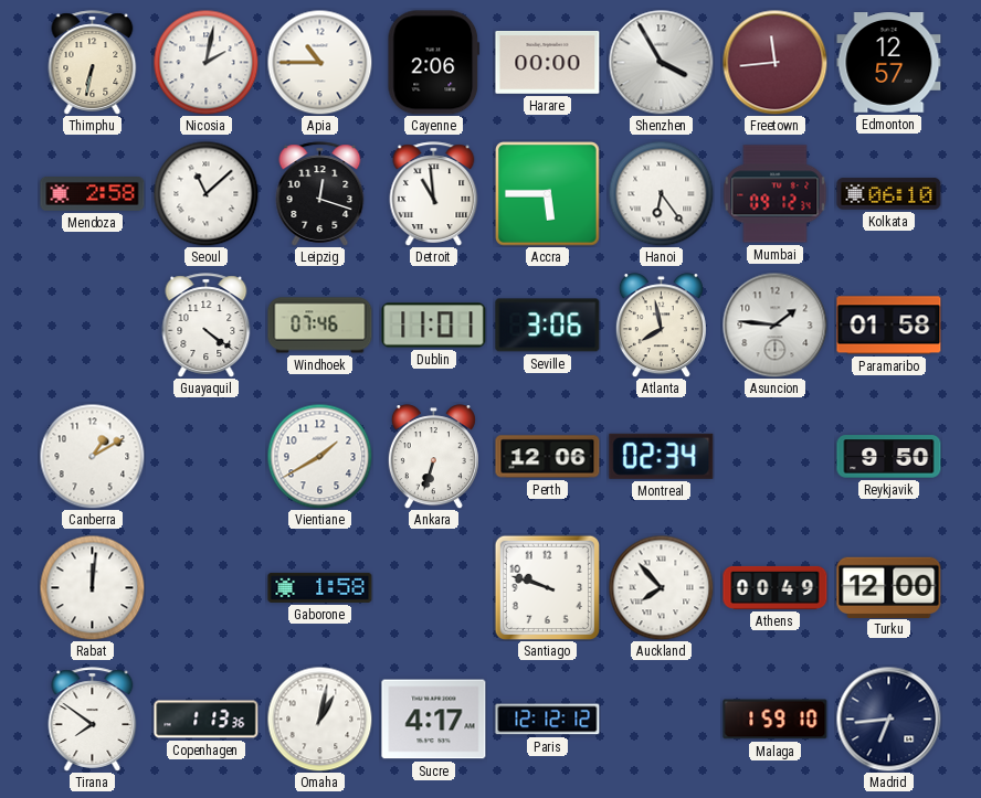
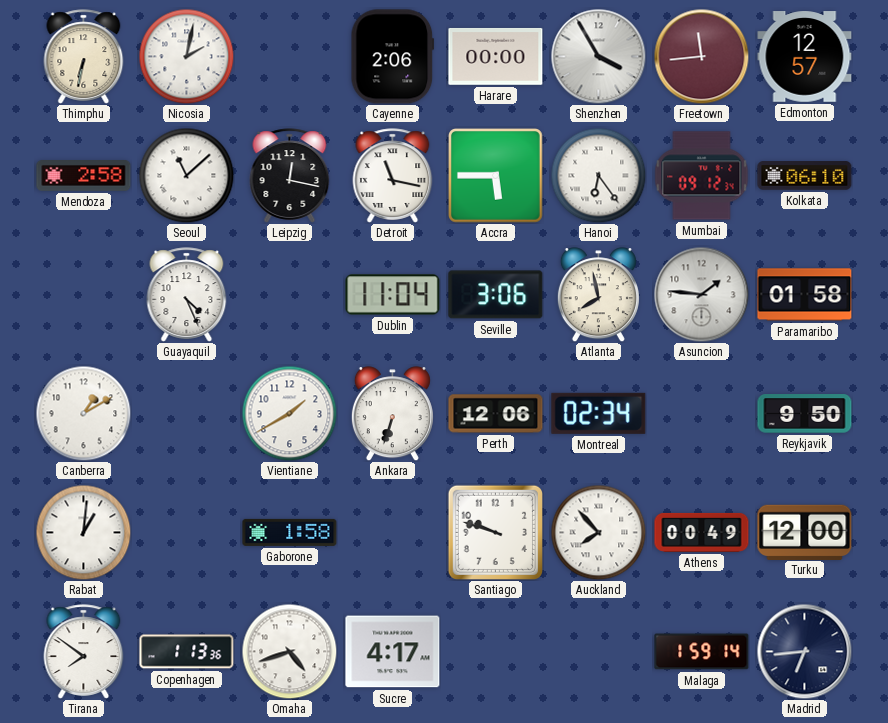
Apia: 10:45 -> none
Leipzig: 12:18 -> 12:17
Detroit: 10:59 -> 11:17
Guayaquil: 4:21 -> 4:26
Windhoek: 07:46 -> none
Dublin: 11:01 -> 11:04
Rabat: 12:01 -> 1:01
Omaha: 1:02 -> 4:42
Paris: 12:12 -> none
Malaga: 1:59:10 -> 1:59:14
